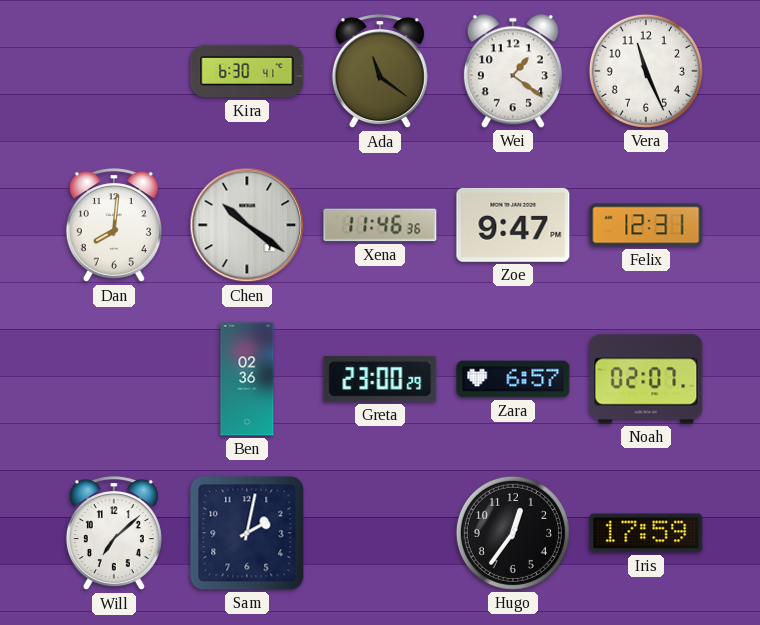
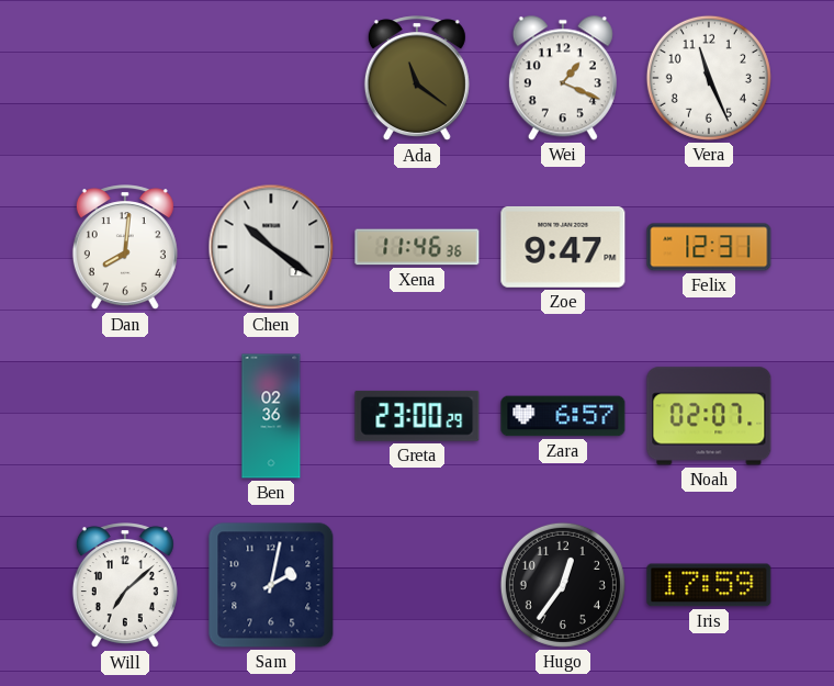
Kira: 6:30 -> none
Wei: 1:21 -> 1:19
